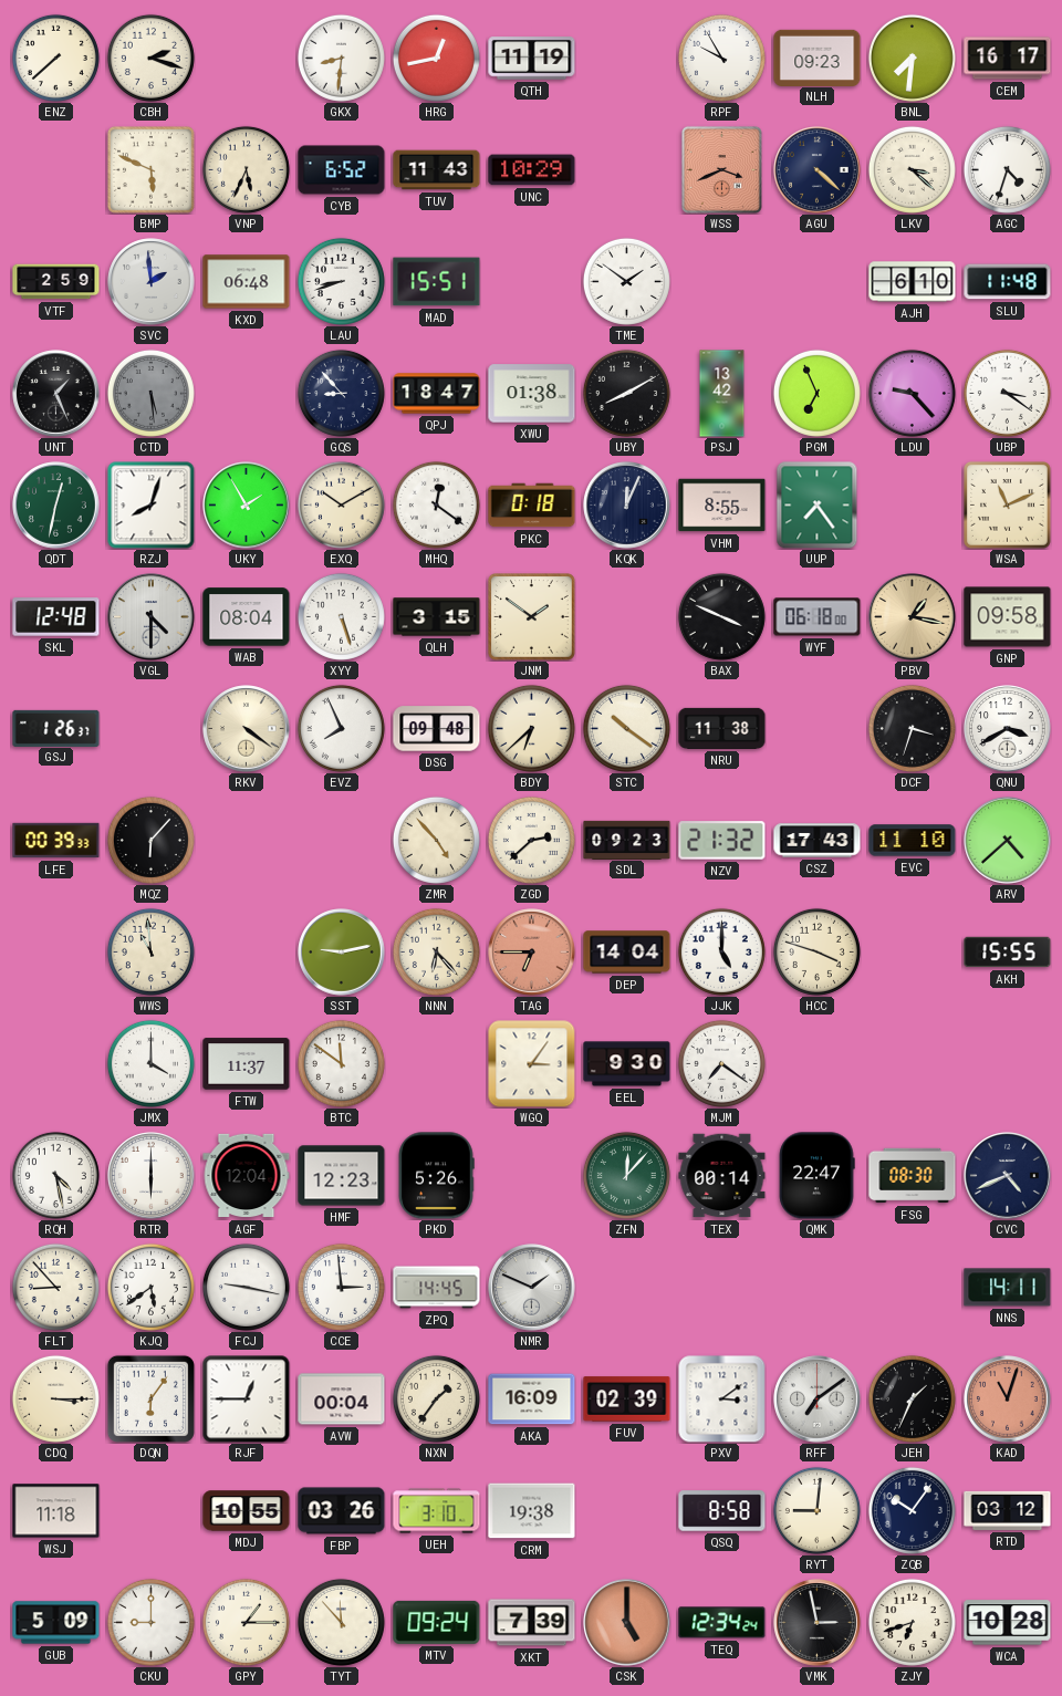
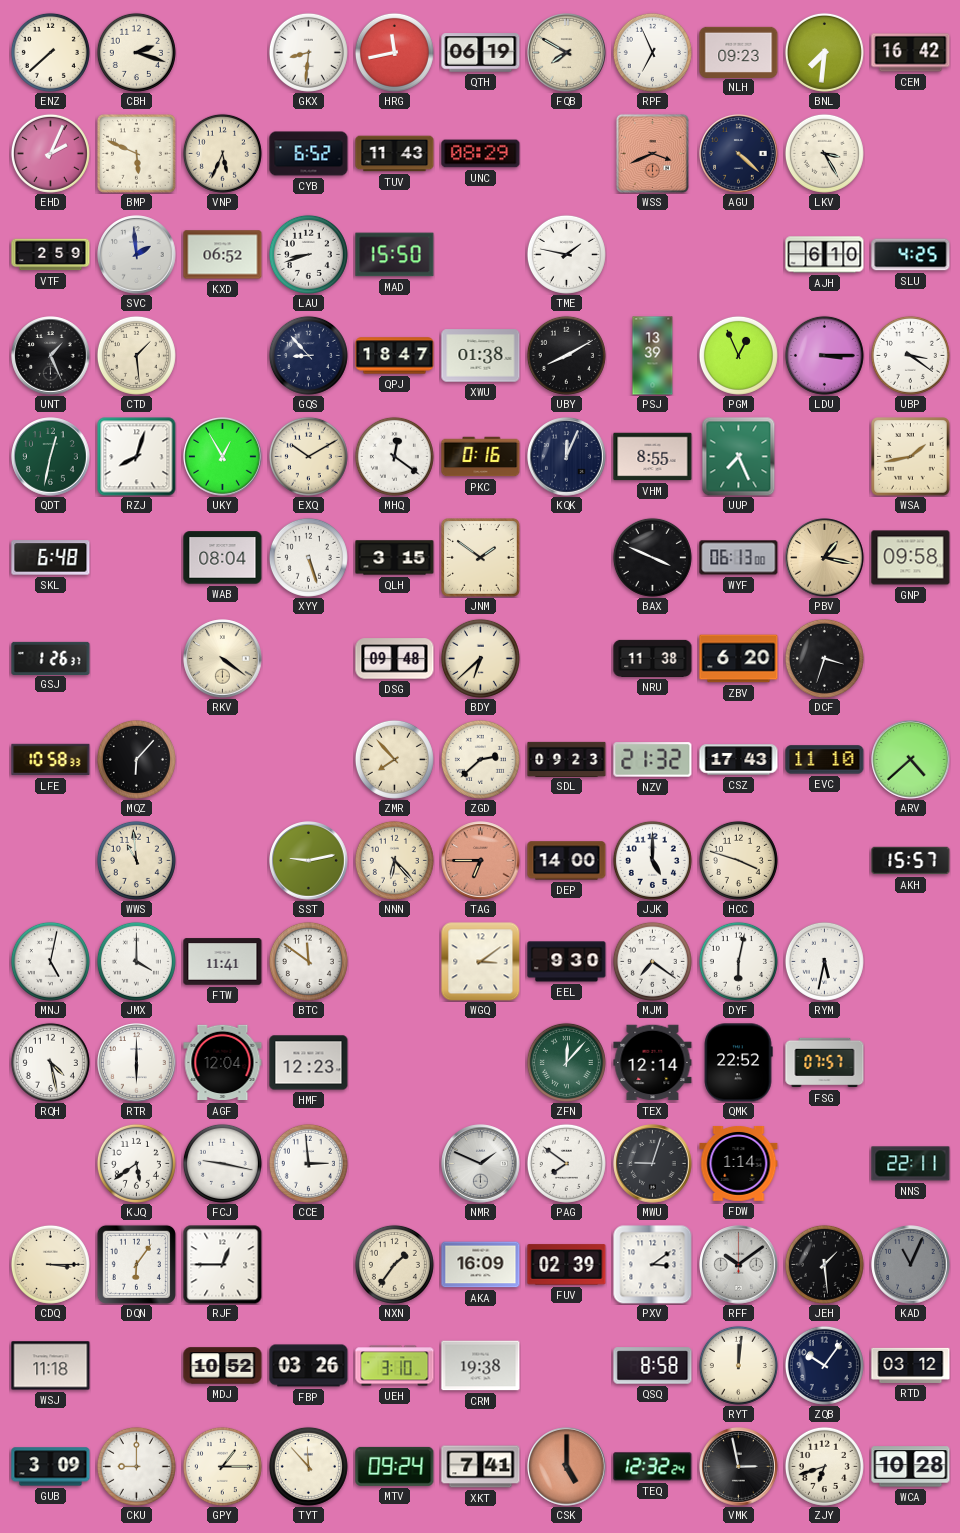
HRG: 12:43 -> 11:43
QTH: 11:19 -> 06:19
FQB: none -> 7:50
RPF: 9:55 -> 6:56
CEM: 16:17 -> 16:42
EHD: none -> 2:04
UNC: 10:29 -> 08:29
LKV: 3:22 -> 3:25
AGC: 4:33 -> none
KXD: 06:48 -> 06:52
MAD: 15:51 -> 15:50
TME: 1:51 -> 1:47
SLU: 11:48 -> 4:25
CTD: 5:29 -> 1:29
CTD dial: grey -> cream
PSJ: 13:42 -> 13:39
PGM: 6:56 -> 12:56
LDU: 9:23 -> 3:15
UKY: 1:55 -> 12:55
PKC: 0:18 -> 0:16
UUP: 7:24 -> 7:26
WSA: 11:11 -> 1:43
SKL: 12:48 -> 6:48
VGL: 4:30 -> none
WYF: 06:18 -> 06:13
EVZ: 7:56 -> none
STC: 10:21 -> none
ZBV: none -> 6:20
QNU: 3:40 -> none
LFE: 00:39 -> 10:58
ZMR: 4:53 -> 7:53
DEP: 14:04 -> 14:00
AKH: 15:55 -> 15:57
MNJ: none -> 5:02
FTW: 11:37 -> 11:41
WGQ: 3:06 -> 3:09
DYF: none -> 6:02
RYM: none -> 5:32
PKD: 5:26 -> none
TEX: 00:14 -> 12:14
QMK: 22:47 -> 22:52
FSG: 08:30 -> 07:57
CVC: 4:41 -> none
FLT: 8:53 -> none
ZPQ: 14:45 -> none
PAG: none -> 7:51
MWU: none -> 9:03
FDW: none -> 1:14
NNS: 14:11 -> 22:11
AVW: 00:04 -> none
RFF: 7:09 -> 10:09
JEH: 1:34 -> 1:29
KAD: 11:03 -> 11:04
KAD dial: salmon -> grey
MDJ: 10:55 -> 10:52
RYT: 9:01 -> 12:01
GUB: 5:09 -> 3:09
XKT: 7:39 -> 7:41
TEQ: 12:34 -> 12:32
